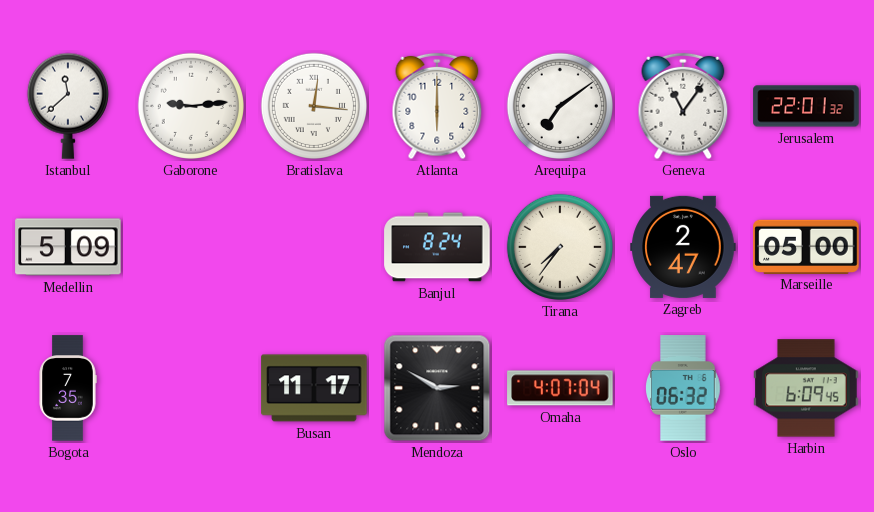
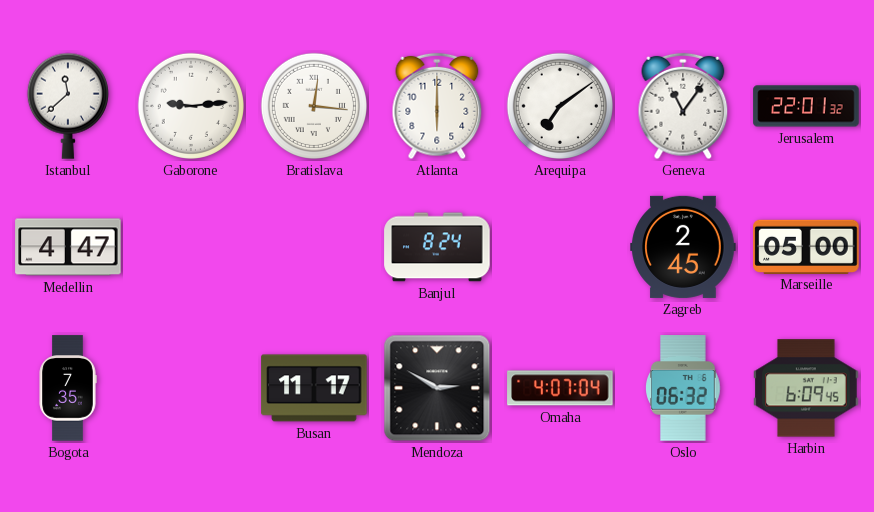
Medellin: 5:09 -> 4:47
Tirana: 7:36 -> none
Zagreb: 2:47 -> 2:45
